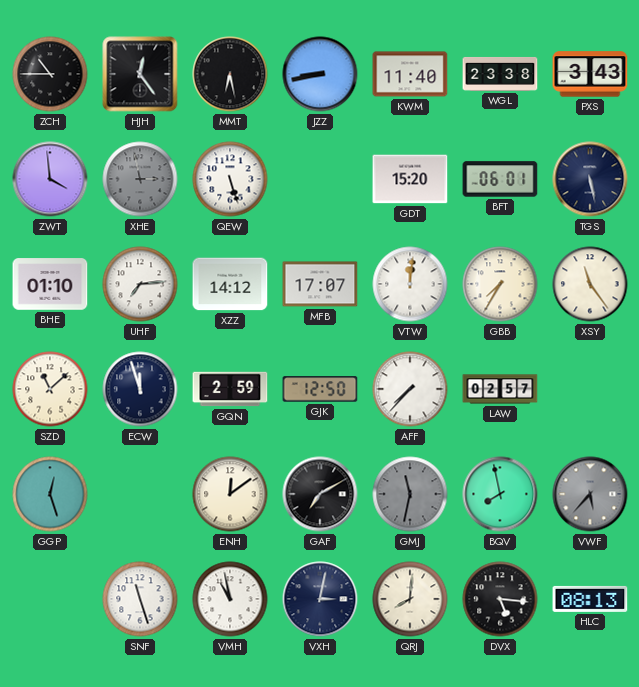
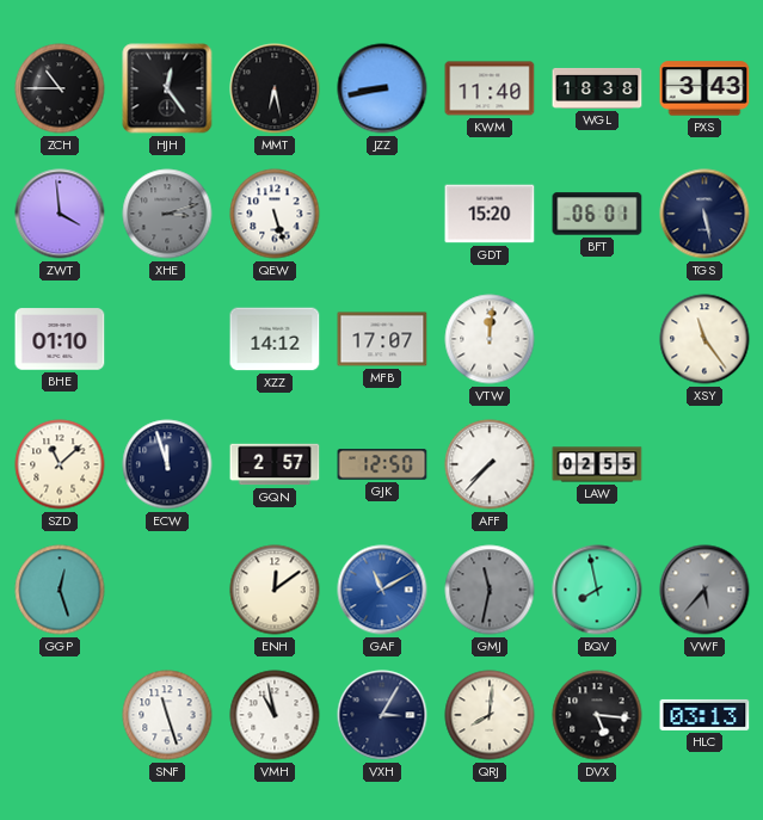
WGL: 23:38 -> 18:38
XHE: 2:58 -> 3:12
UHF: 7:14 -> none
GBB: 7:35 -> none
GQN: 2:59 -> 2:57
LAW: 02:57 -> 02:55
GAF: 7:10 -> 11:10
GAF dial: black -> blue
VXH: 3:02 -> 3:05
HLC: 08:13 -> 03:13
